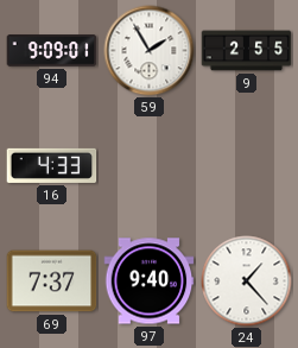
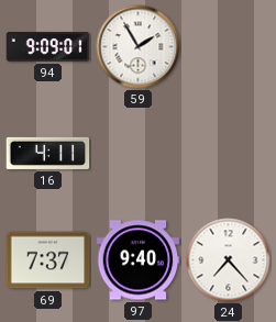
9: 2:55 -> none
16: 4:33 -> 4:11
24: 1:23 -> 7:23
